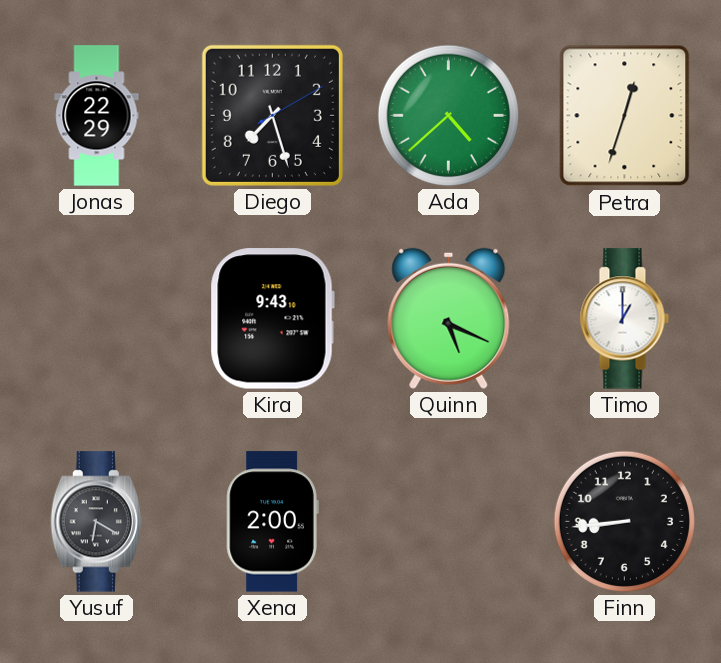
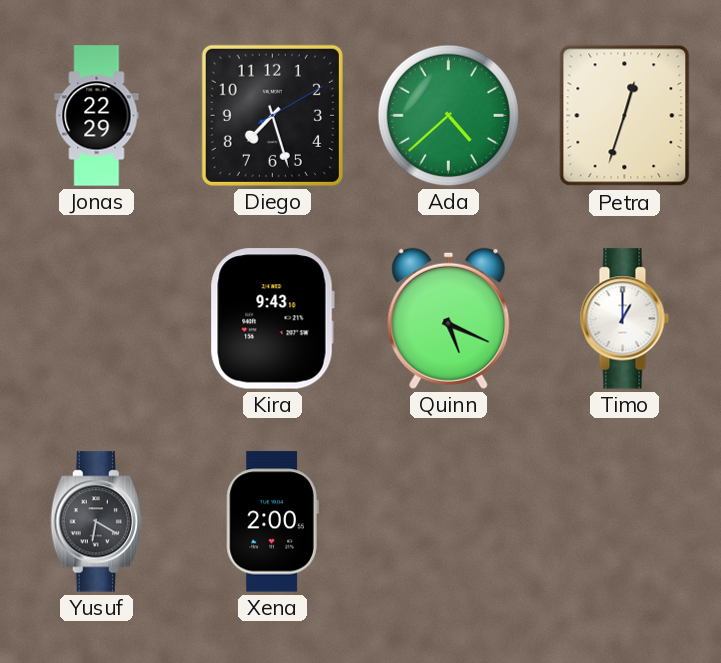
Finn: 8:44 -> none
